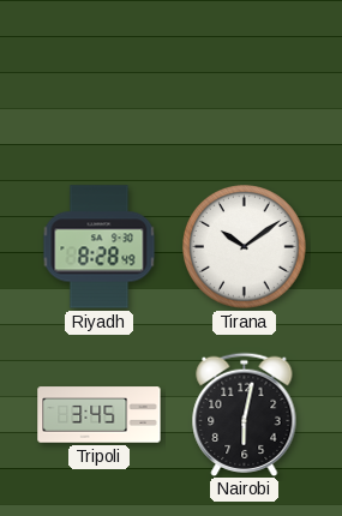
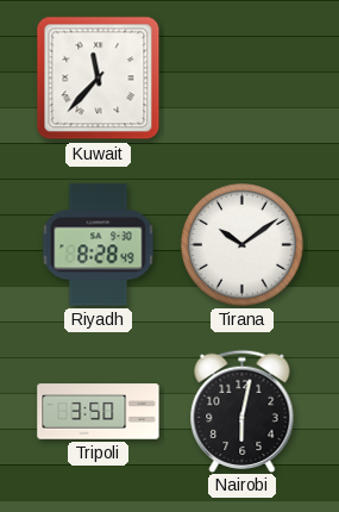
Kuwait: none -> 11:37
Tripoli: 3:45 -> 3:50
